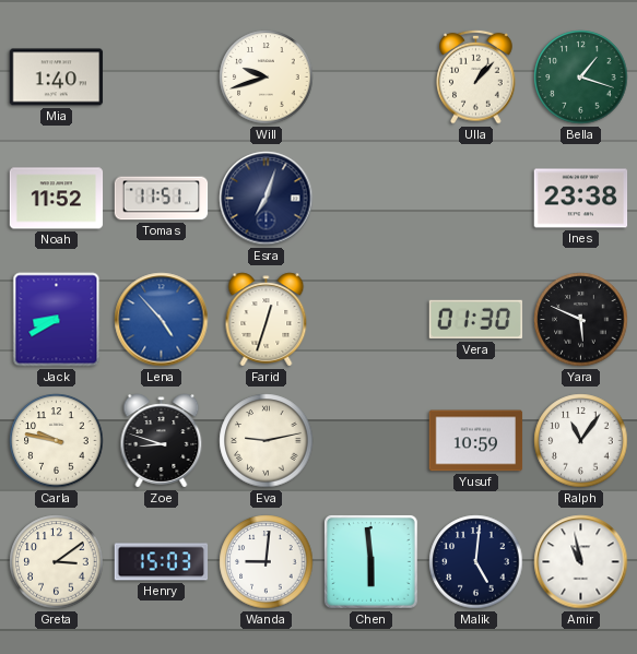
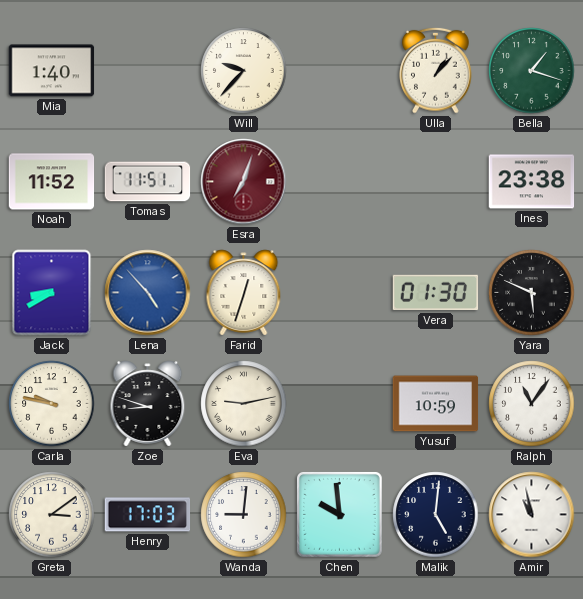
Will: 9:42 -> 9:37
Esra dial: navy -> burgundy
Henry: 15:03 -> 17:03
Chen: 5:59 -> 9:59
